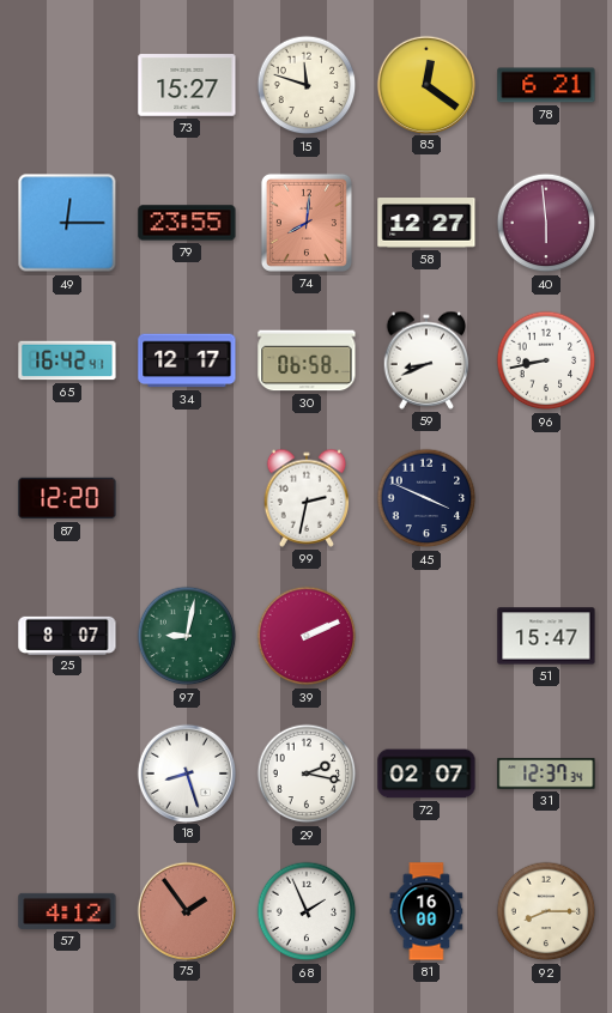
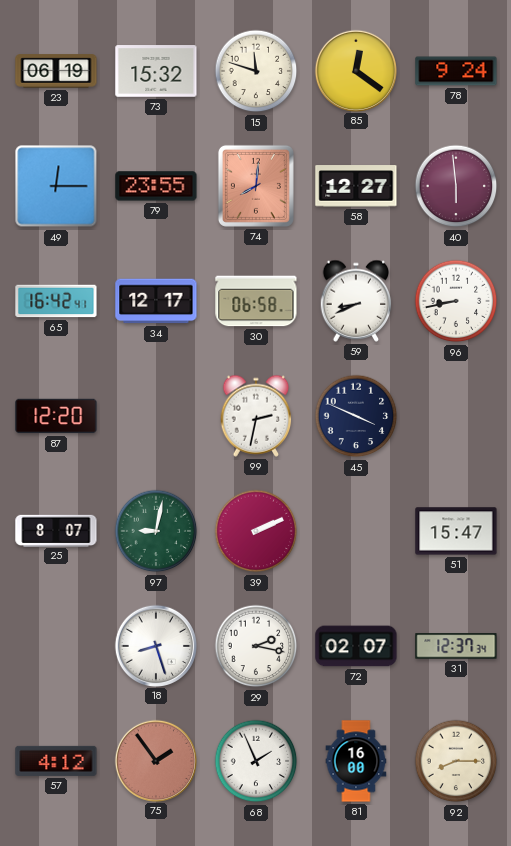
23: none -> 06:19
73: 15:27 -> 15:32
78: 6:21 -> 9:24
